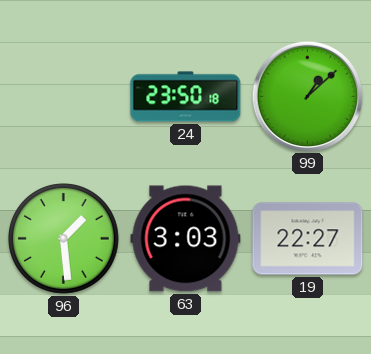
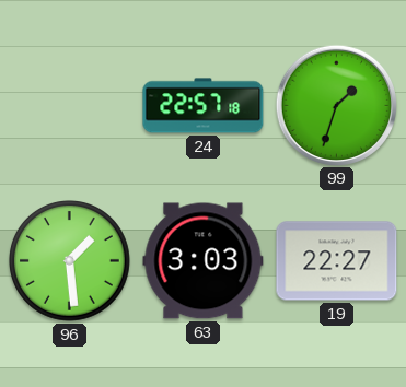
24: 23:50 -> 22:57
99: 1:08 -> 1:33
